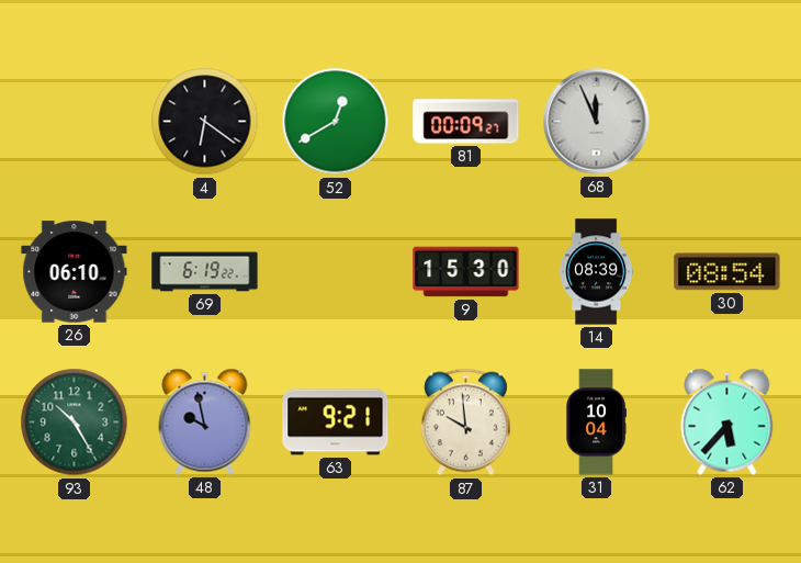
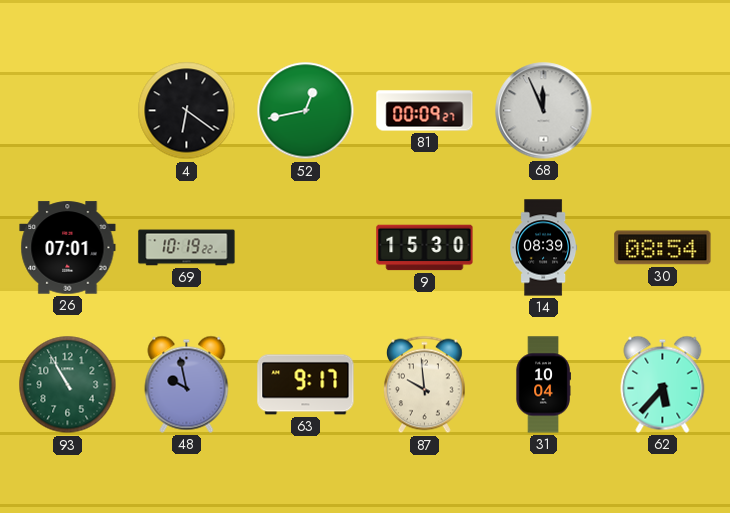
52: 12:40 -> 12:43
26: 06:10 -> 07:01
69: 6:19 -> 10:19
93: 10:25 -> 10:55
63: 9:21 -> 9:17
